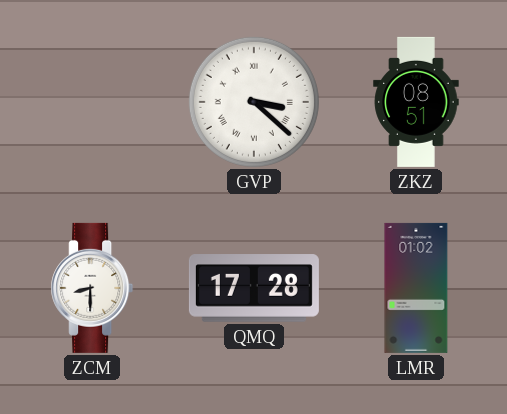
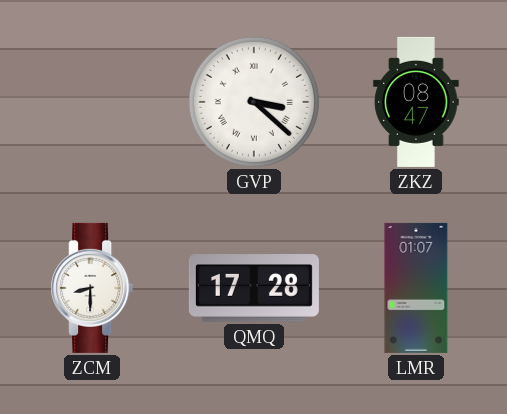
ZKZ: 08:51 -> 08:47
LMR: 01:02 -> 01:07
